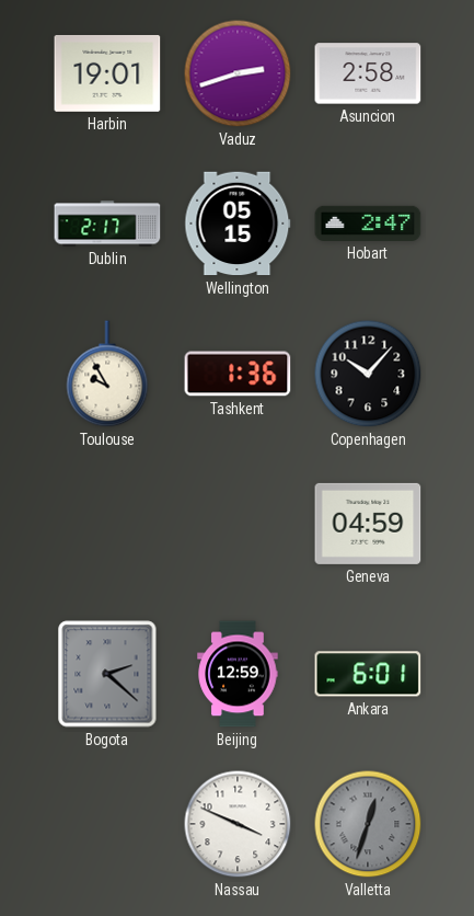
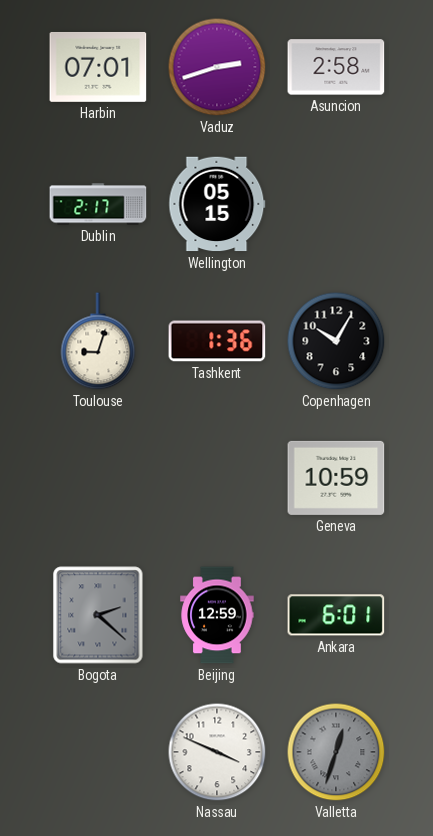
Harbin: 19:01 -> 07:01
Hobart: 2:47 -> none
Toulouse: 9:55 -> 9:03
Copenhagen: 10:07 -> 10:05
Geneva: 04:59 -> 10:59
